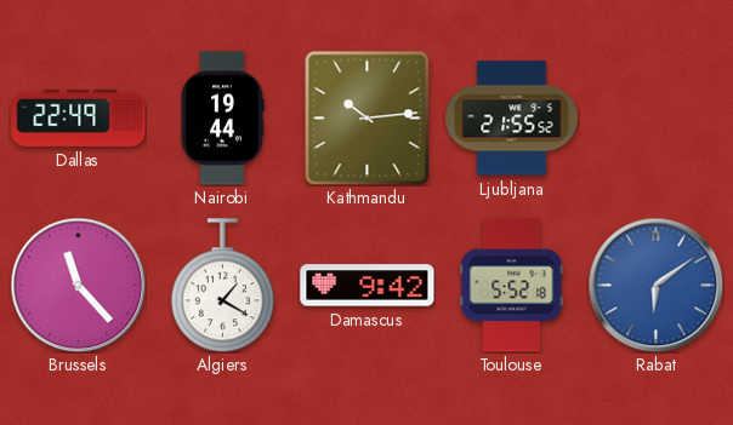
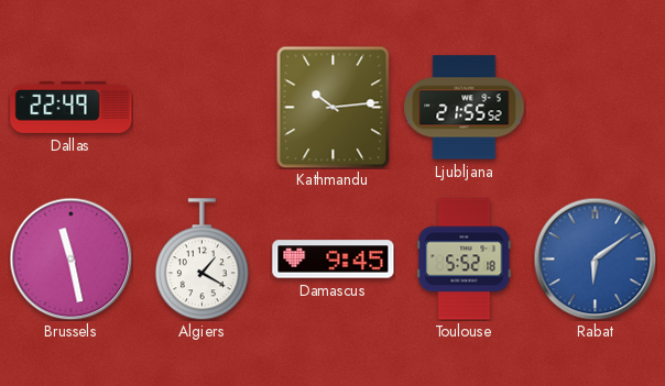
Nairobi: 19:44 -> none
Brussels: 11:23 -> 11:28
Damascus: 9:42 -> 9:45
